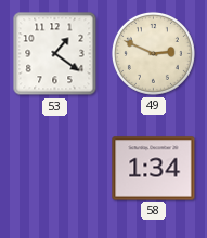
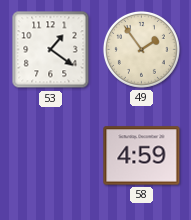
49: 2:49 -> 1:54
58: 1:34 -> 4:59
